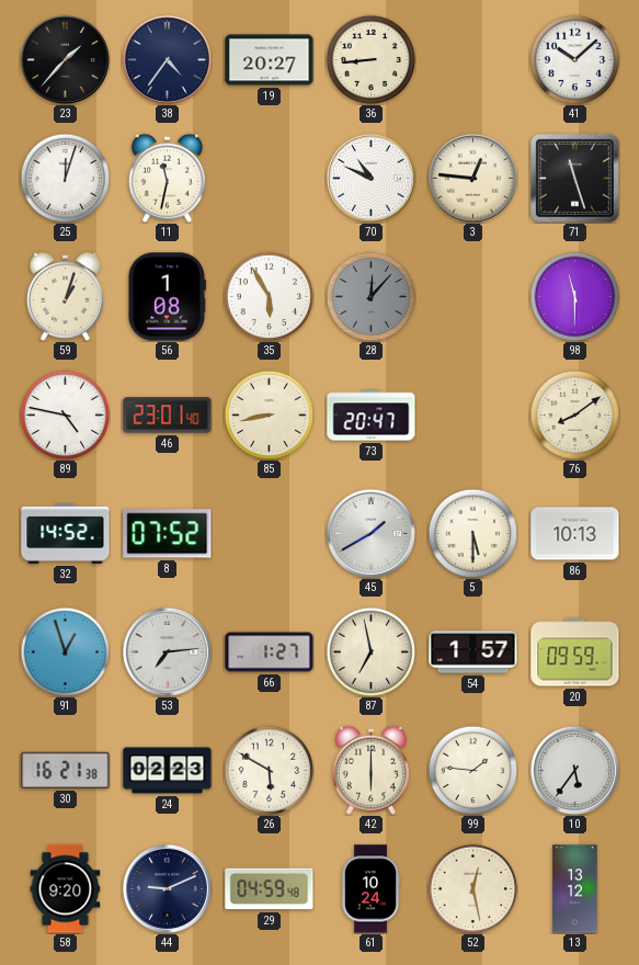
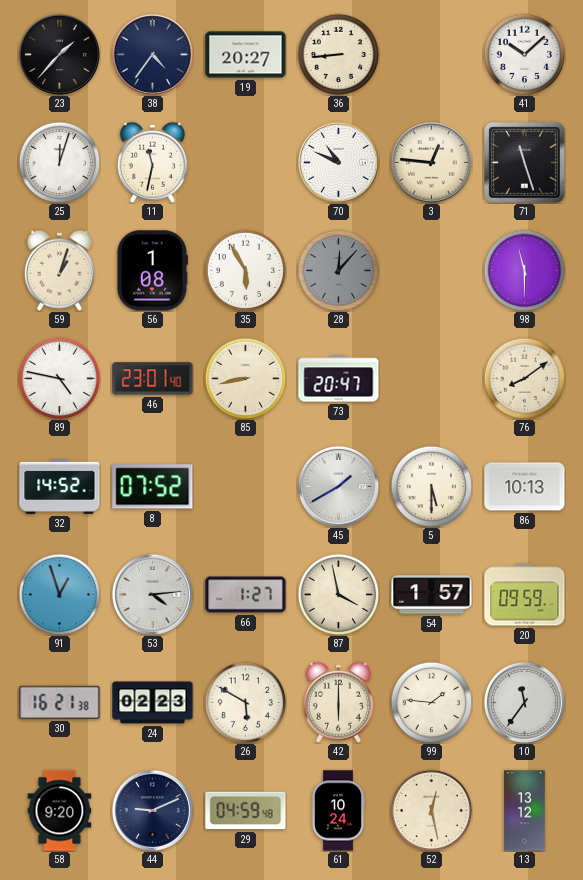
53: 7:14 -> 4:14
87: 6:58 -> 3:58
10: 5:36 -> 11:36
